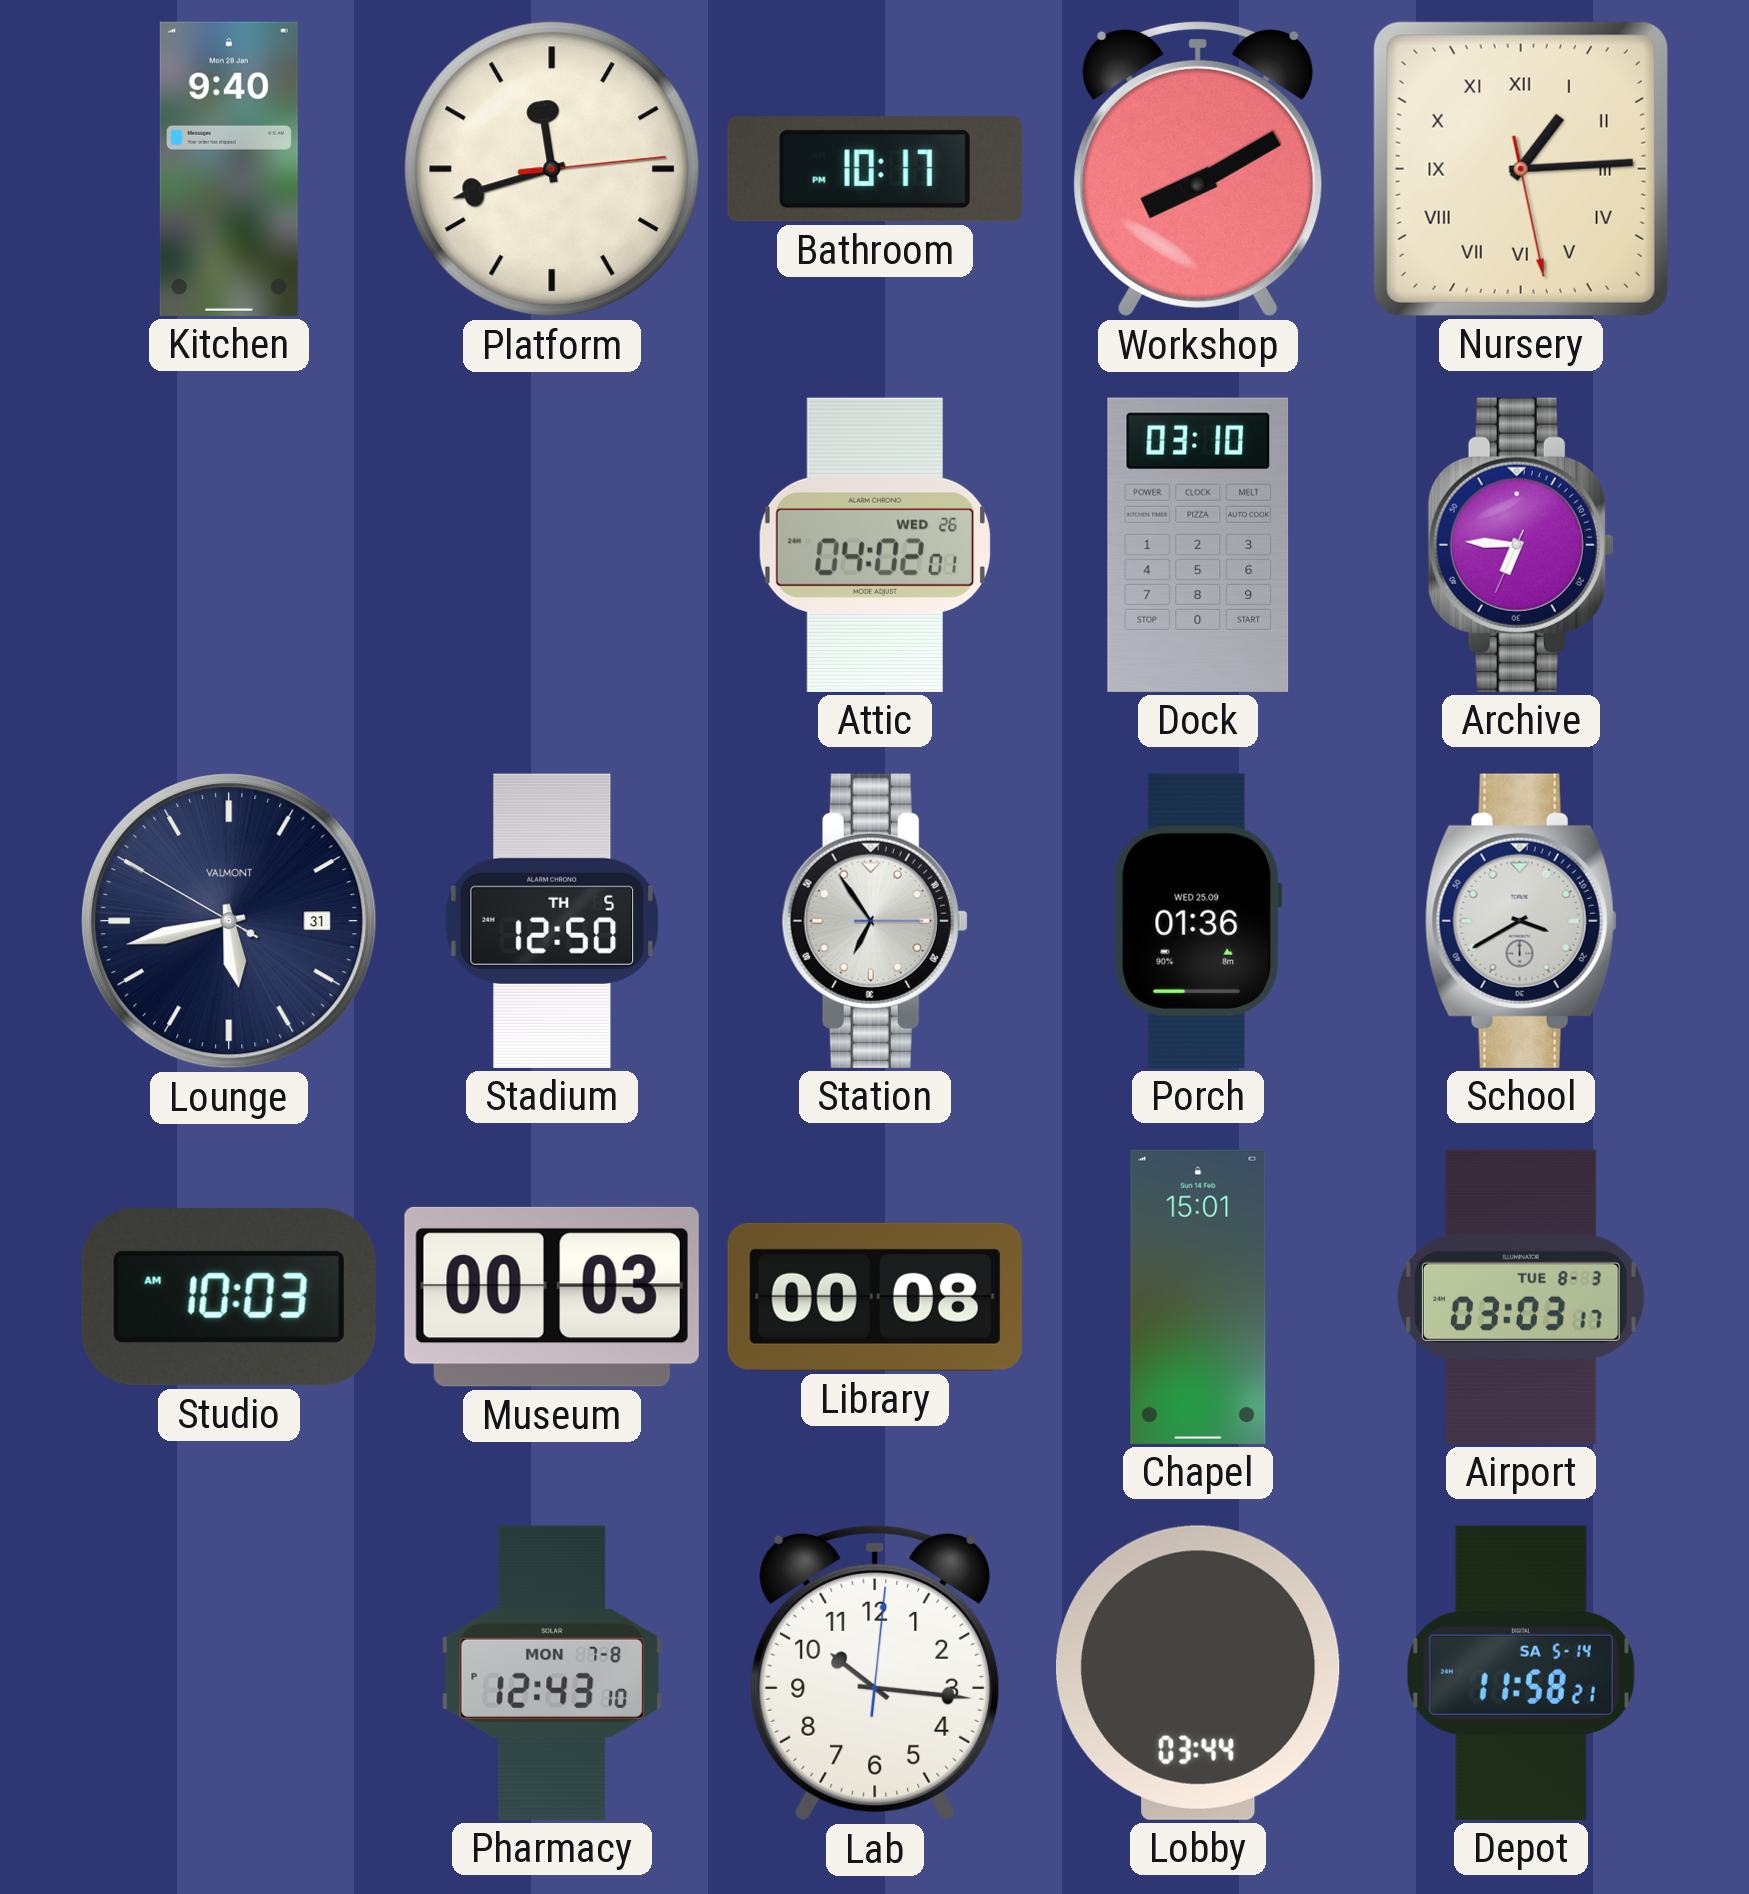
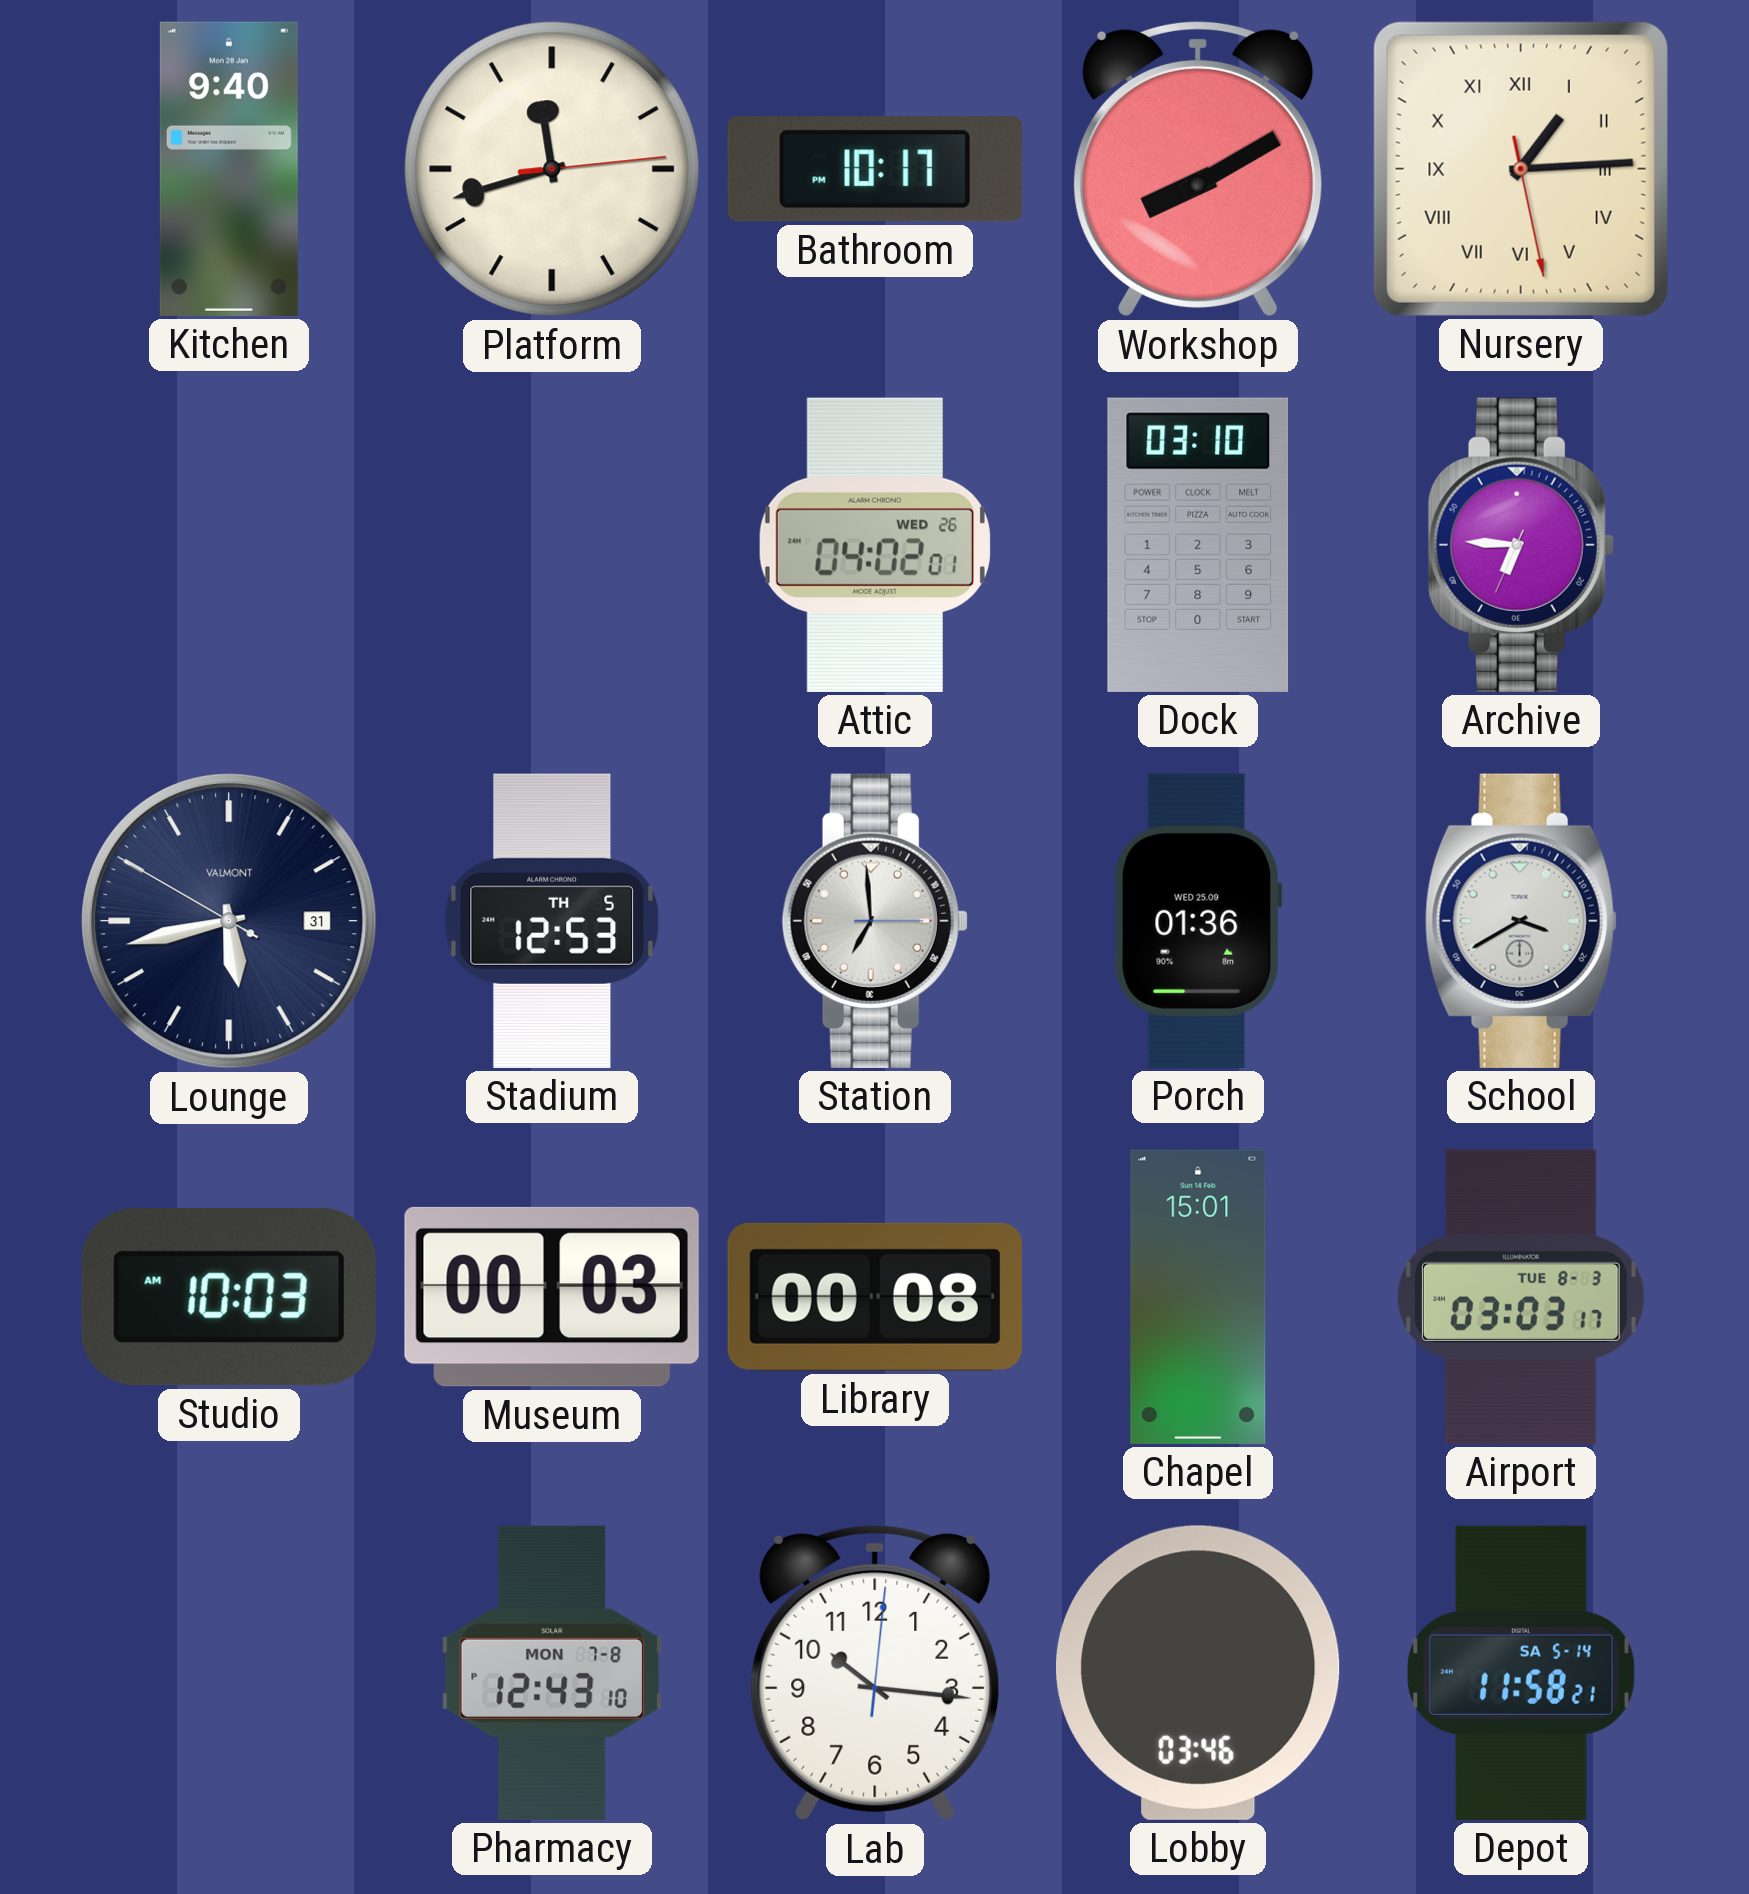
Stadium: 12:50 -> 12:53
Station: 6:54 -> 6:59
Lobby: 03:44 -> 03:46
